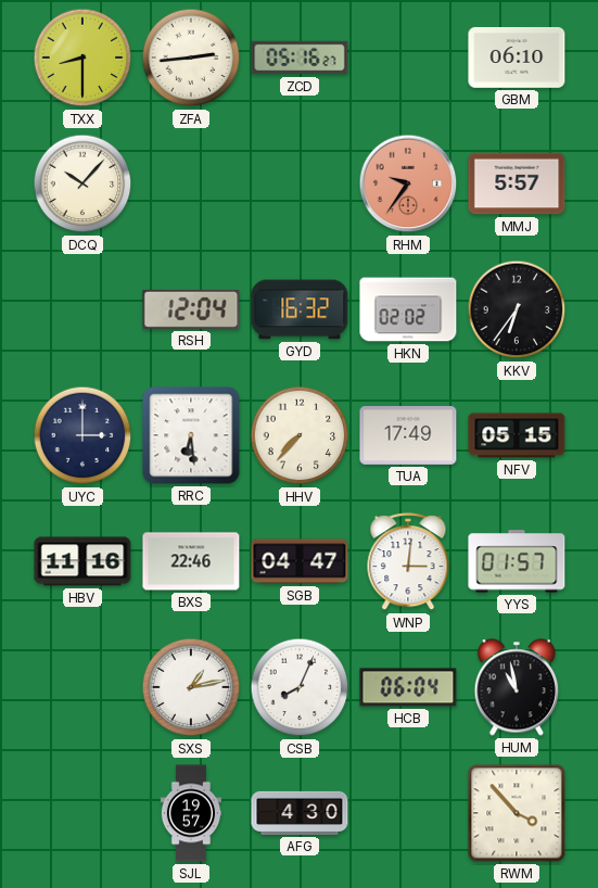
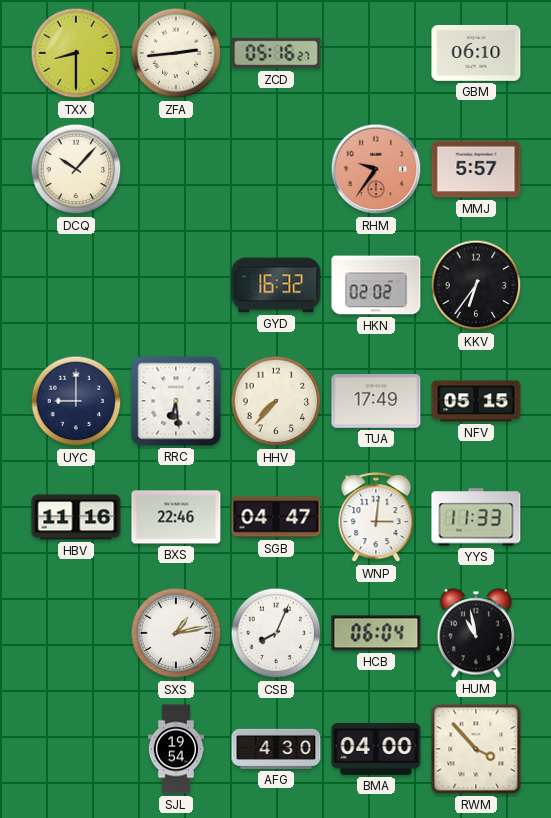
RSH: 12:04 -> none
UYC: 3:00 -> 9:00
YYS: 01:57 -> 11:33
SJL: 19:57 -> 19:54
BMA: none -> 04:00
